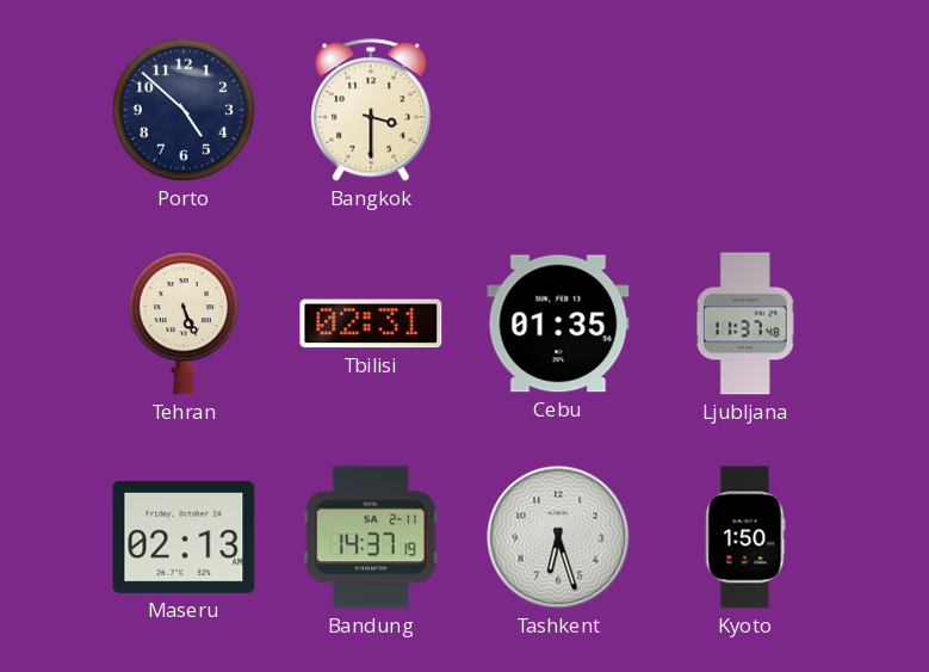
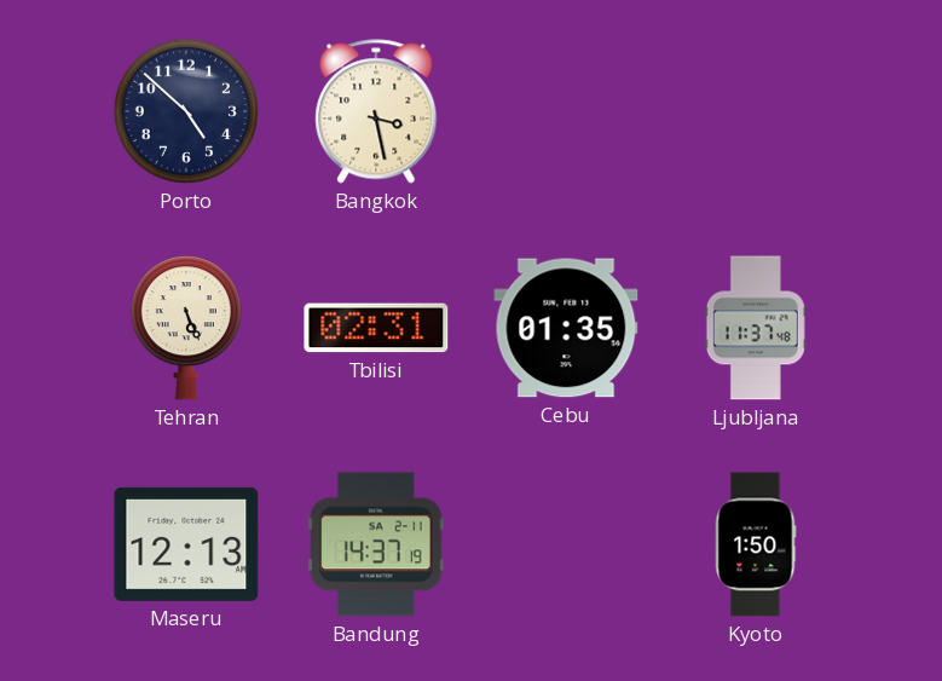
Bangkok: 3:30 -> 3:28
Maseru: 02:13 -> 12:13
Tashkent: 6:27 -> none
